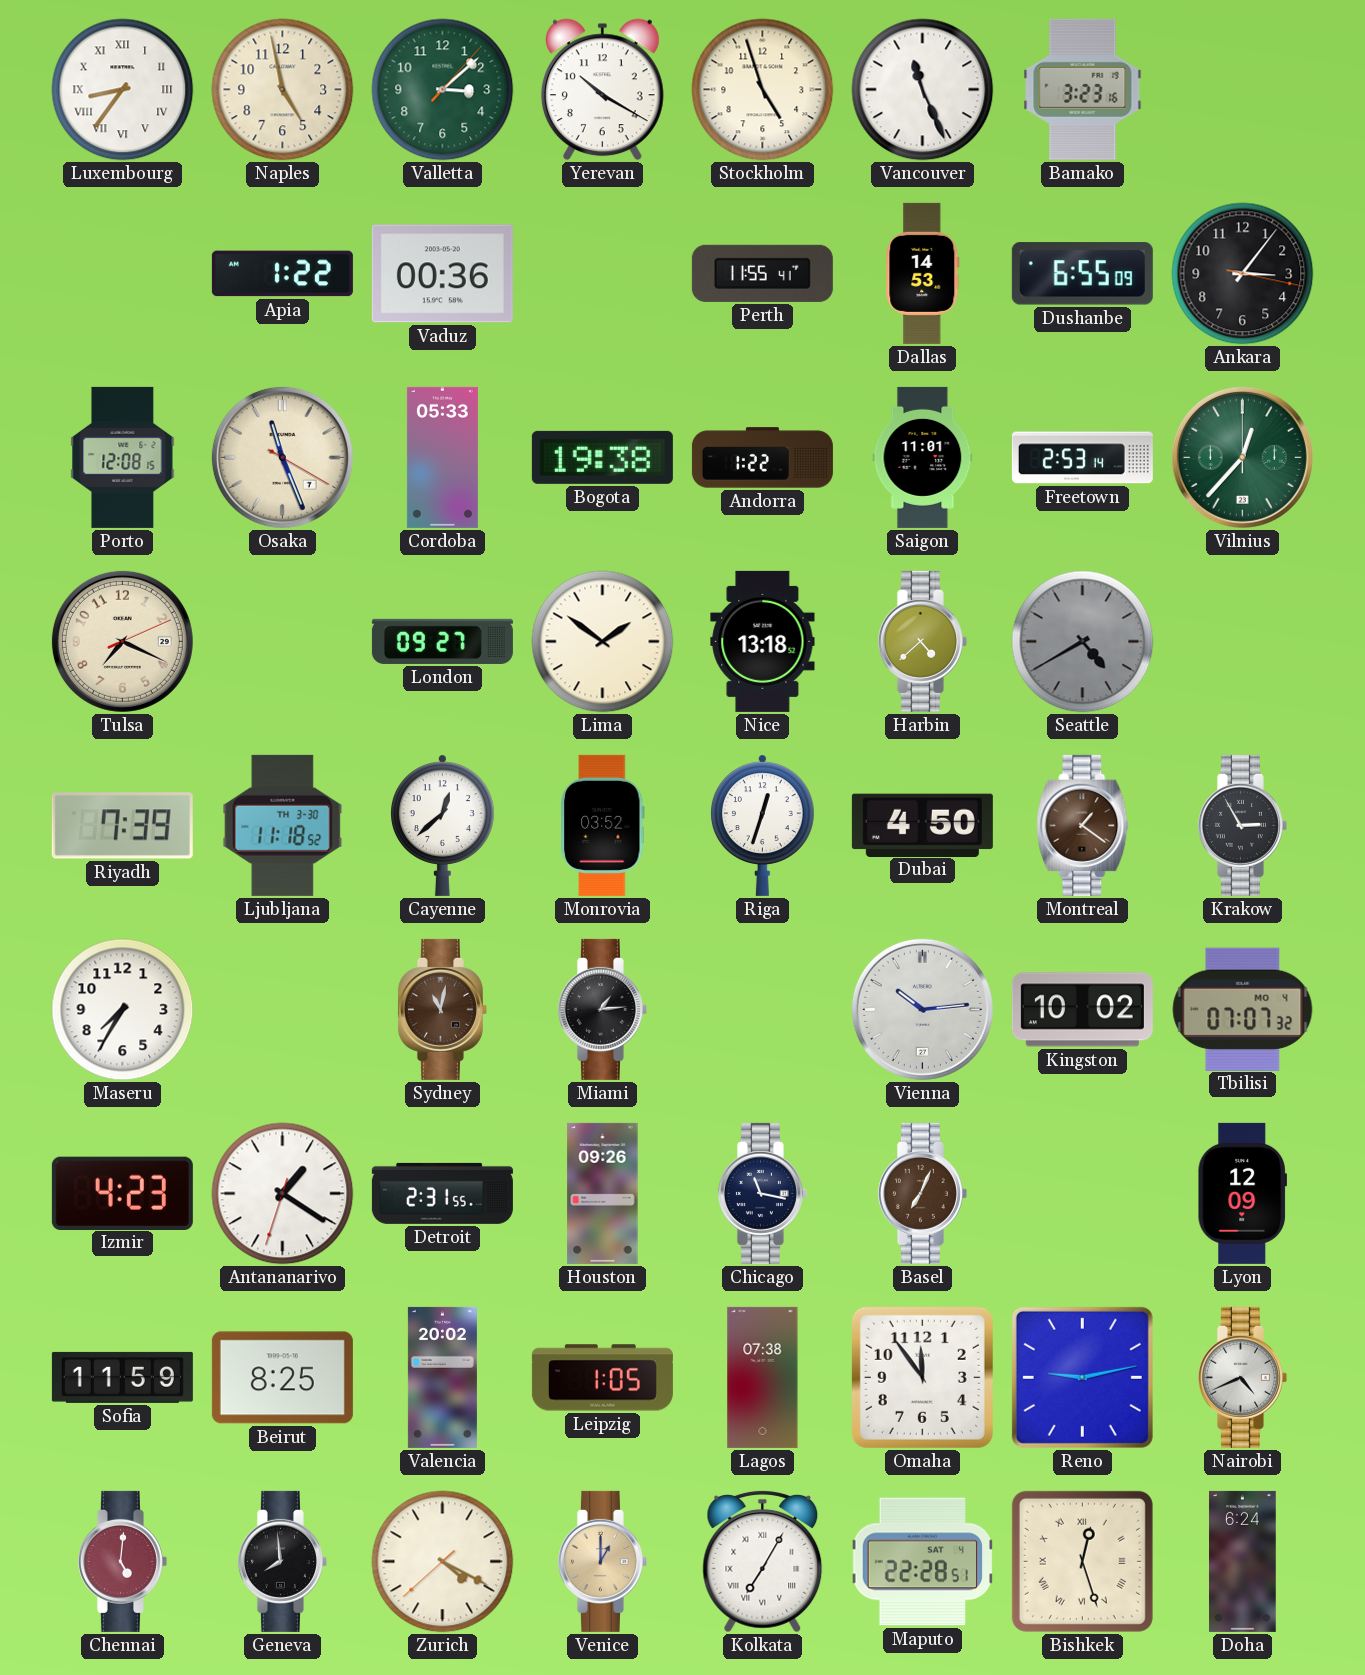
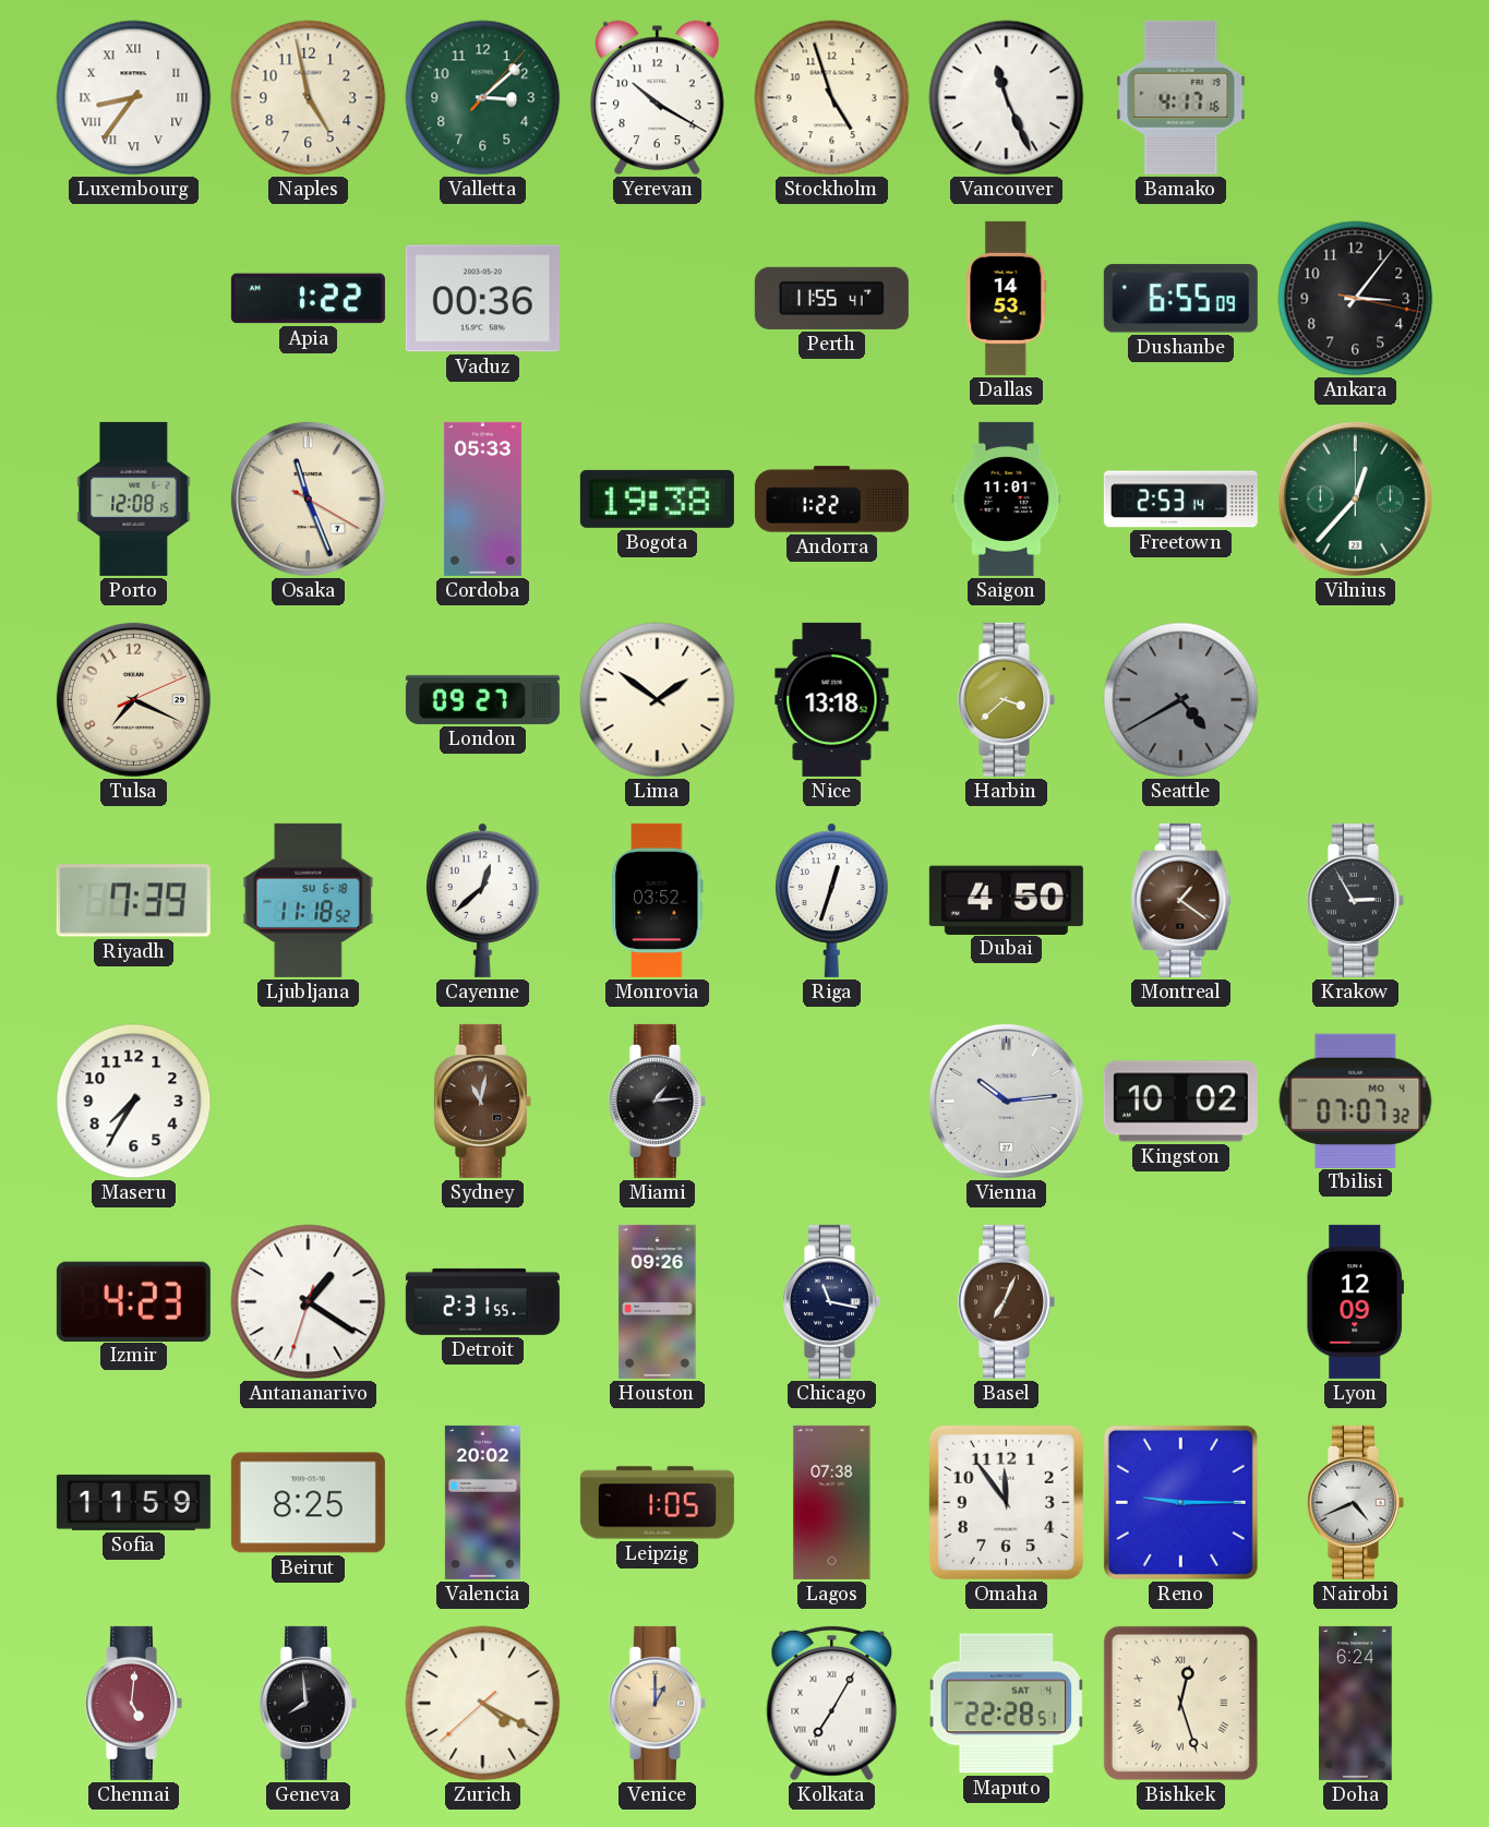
Bamako: 3:23 -> 4:17
Harbin: 4:38 -> 3:38
Ljubljana date: TH 3-30 -> SU 6-18
Reno: 9:13 -> 9:15
